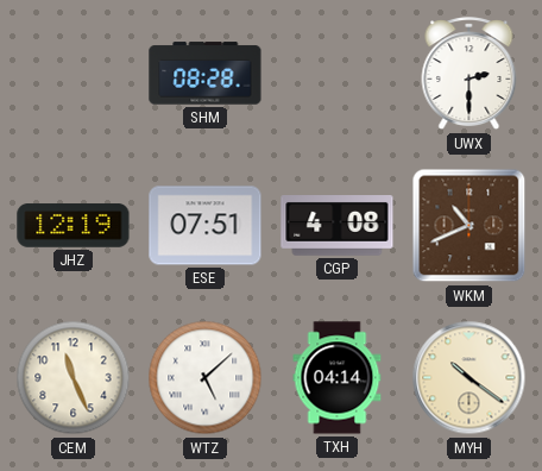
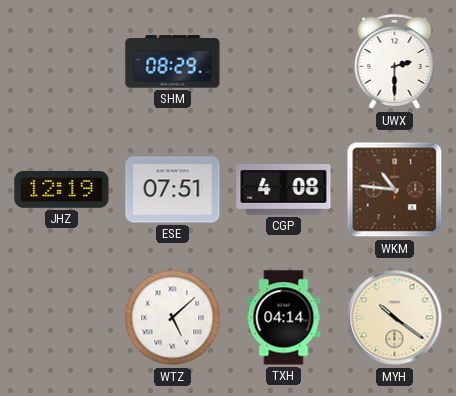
SHM: 08:28 -> 08:29
WKM: 10:41 -> 10:46
CEM: 11:26 -> none
